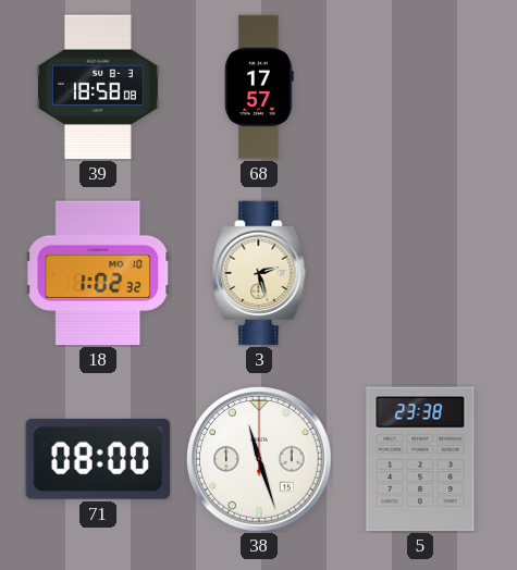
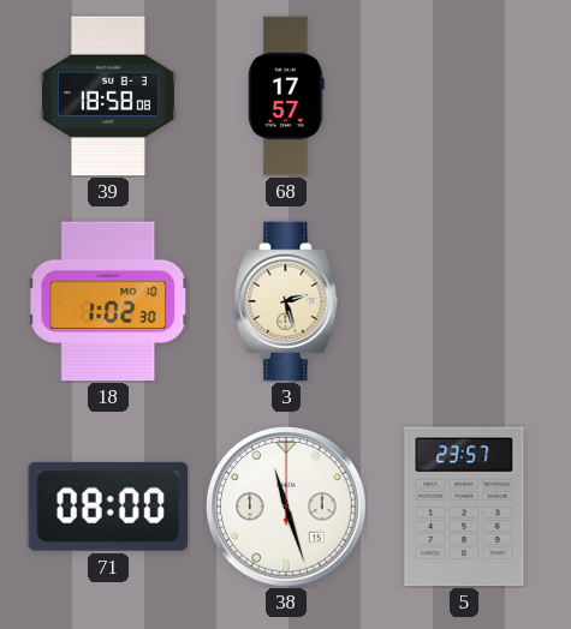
18: 1:02:32 -> 1:02:30
5: 23:38 -> 23:57
